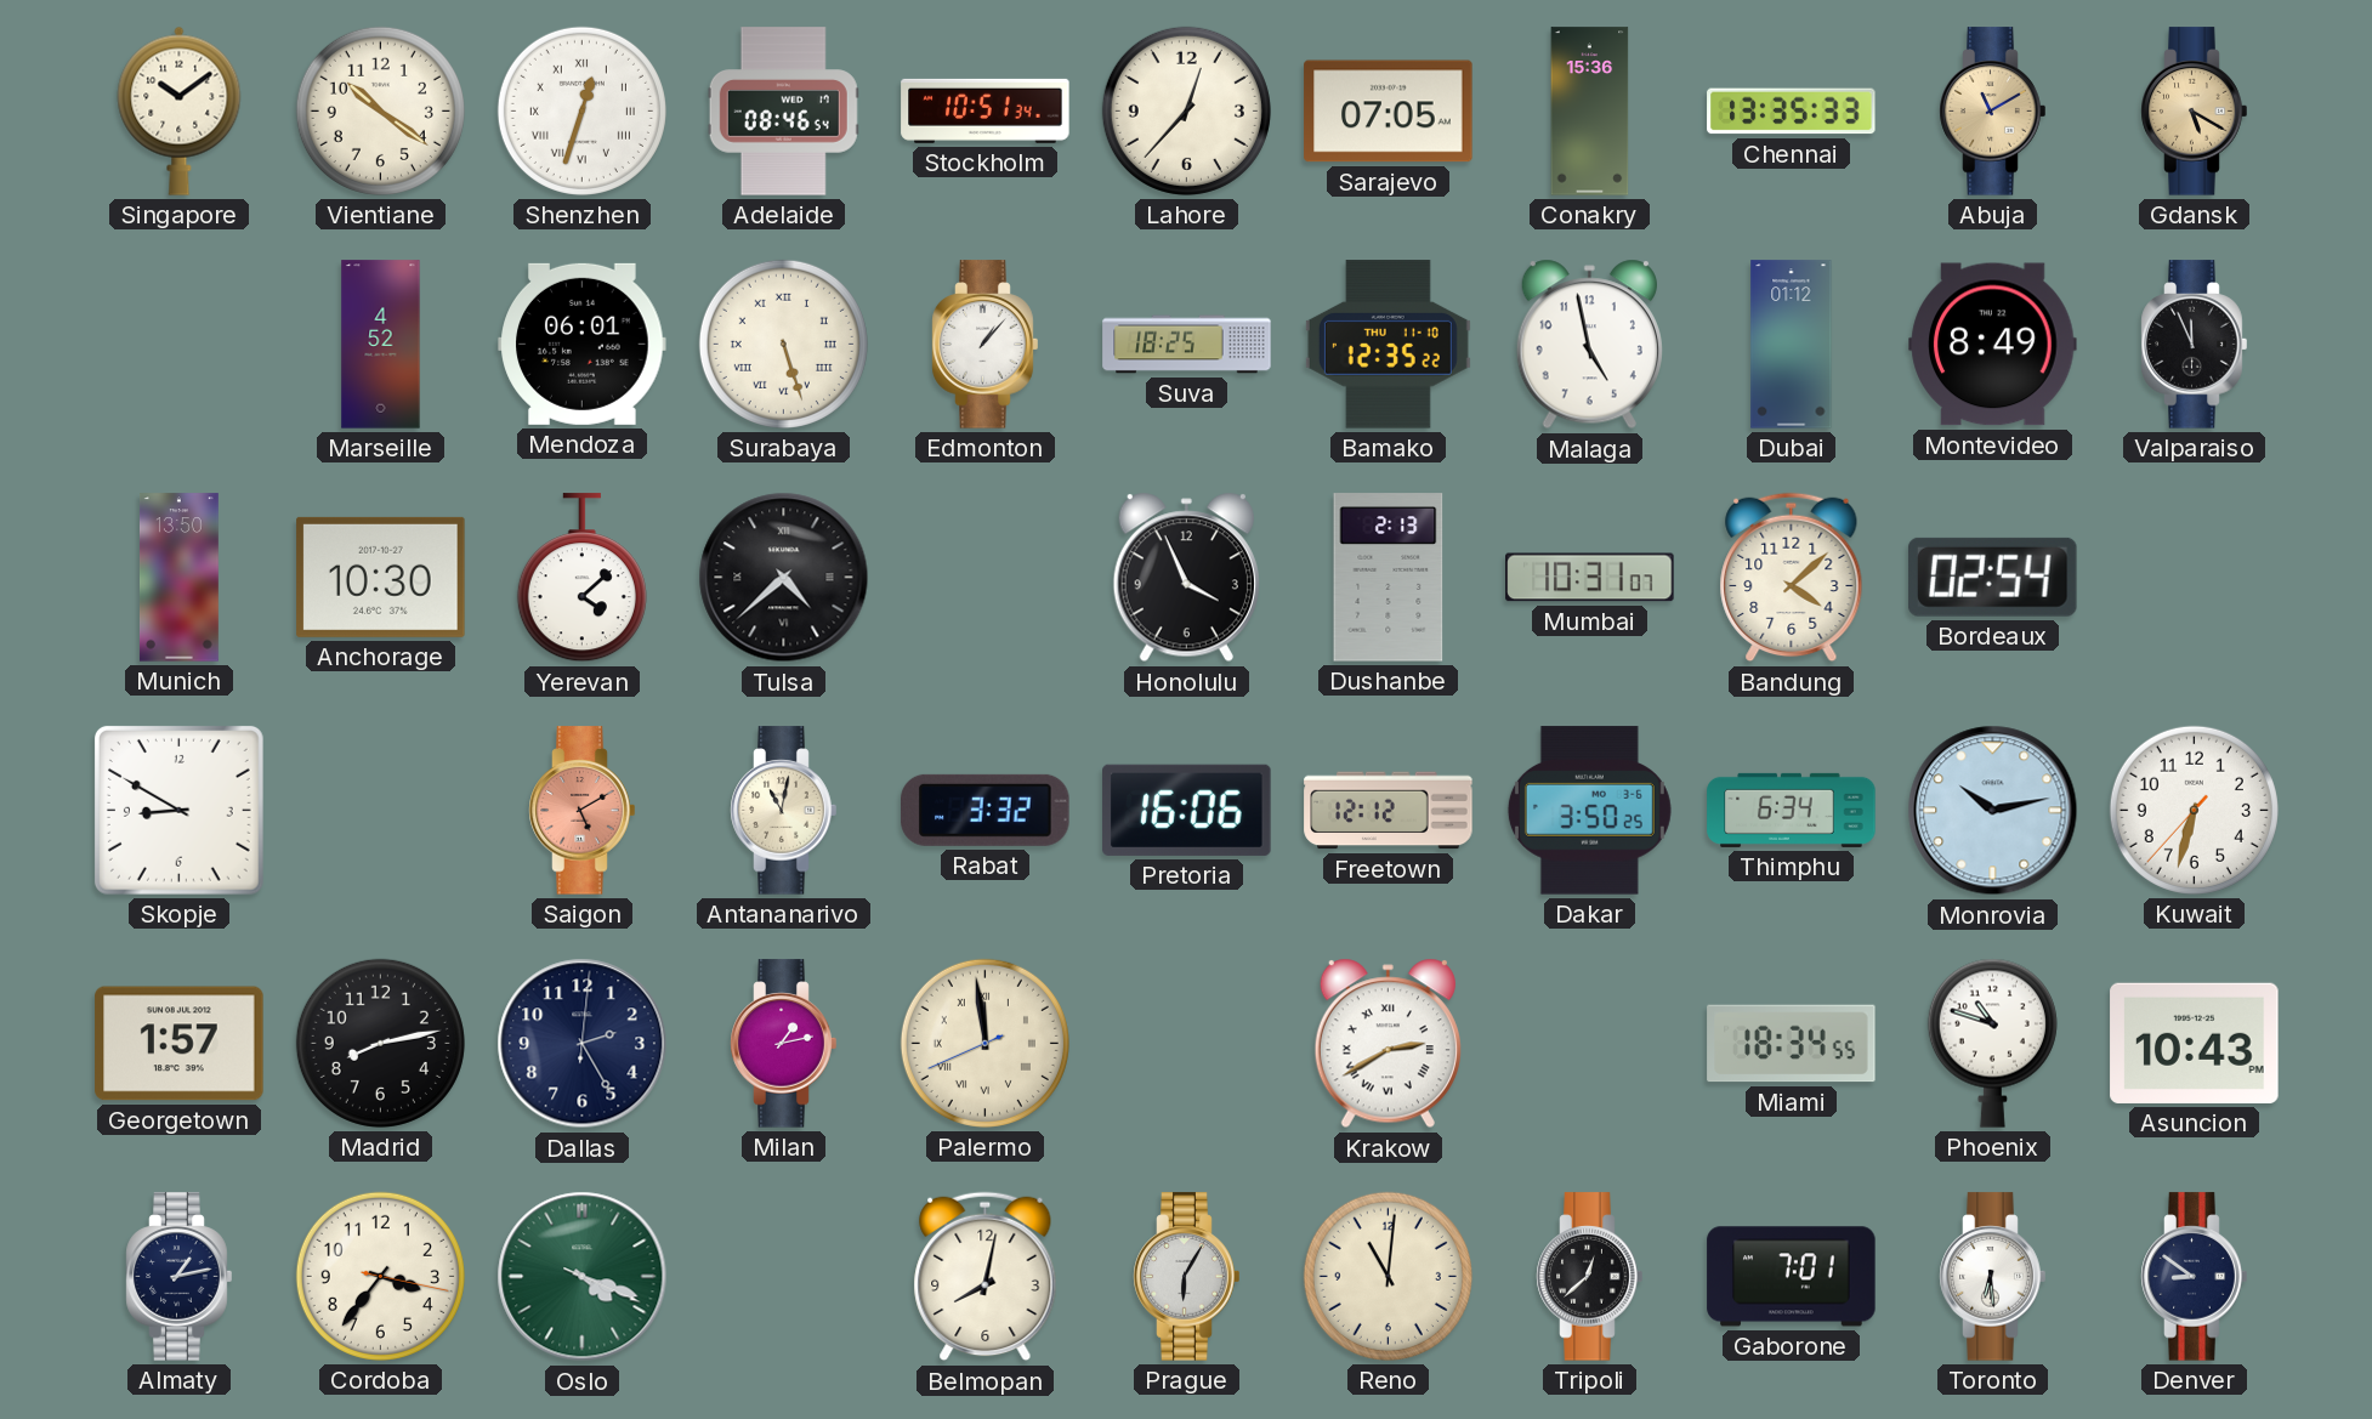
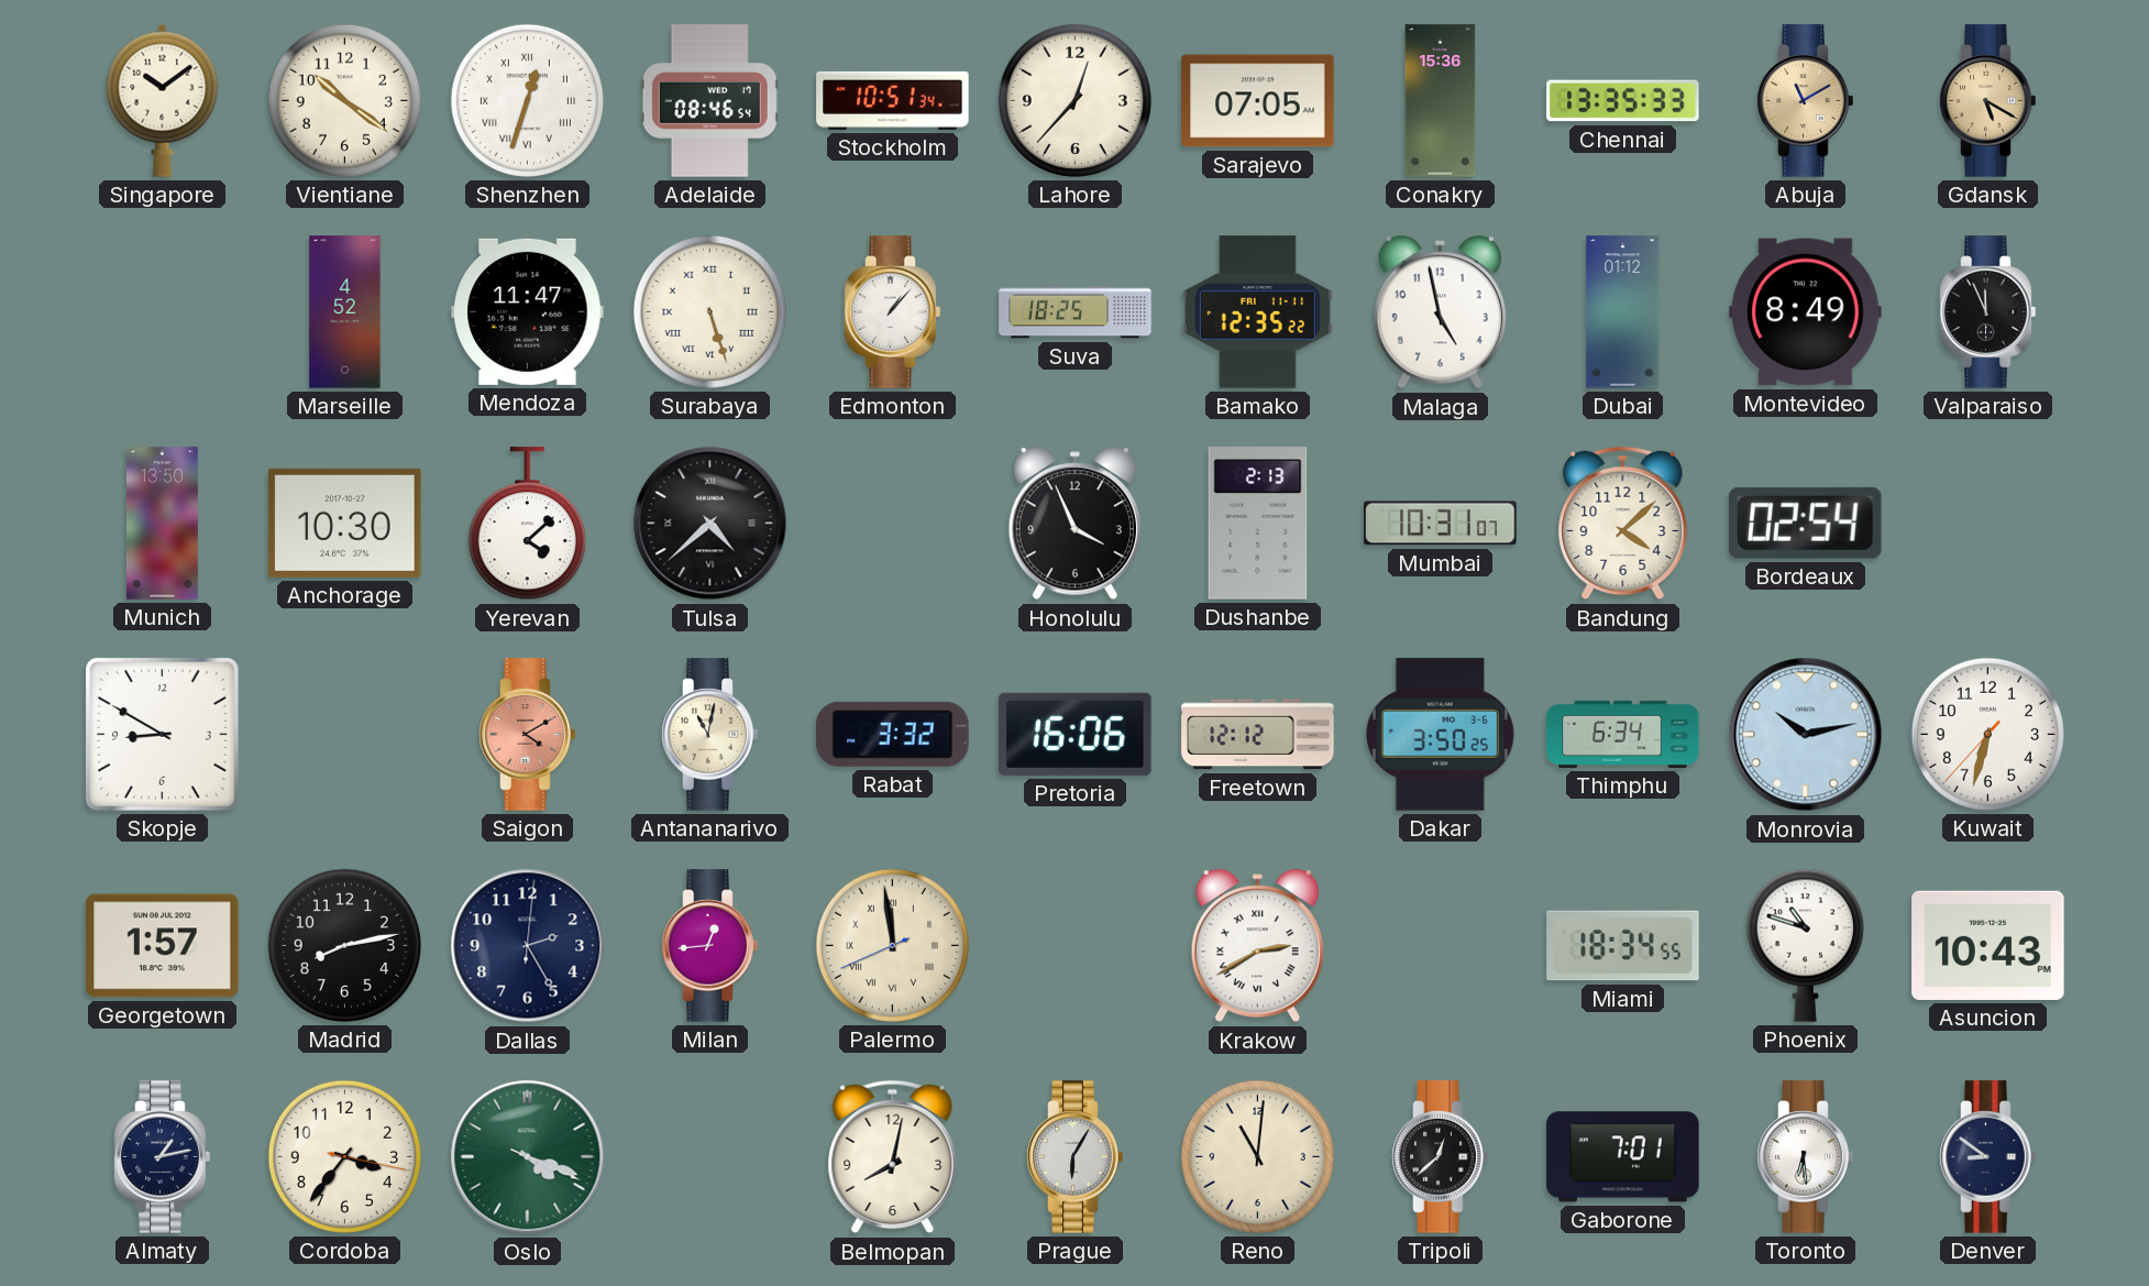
Mendoza: 06:01 -> 11:47
Bamako date: THU 11-10 -> FRI 11-11
Saigon: 5:10 -> 4:10
Milan: 1:13 -> 12:44
